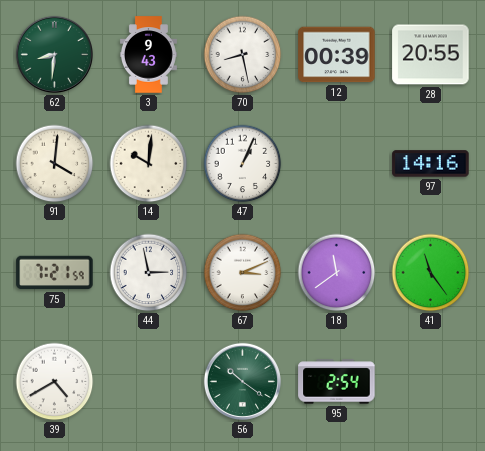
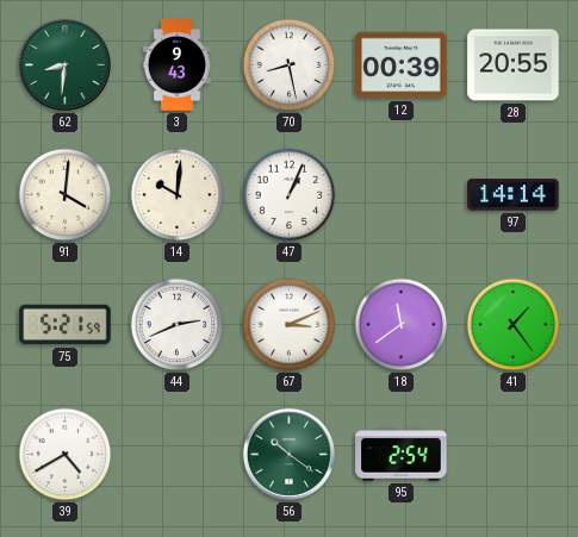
97: 14:16 -> 14:14
75: 7:21 -> 5:21
44: 2:58 -> 2:41
41: 11:24 -> 1:24
